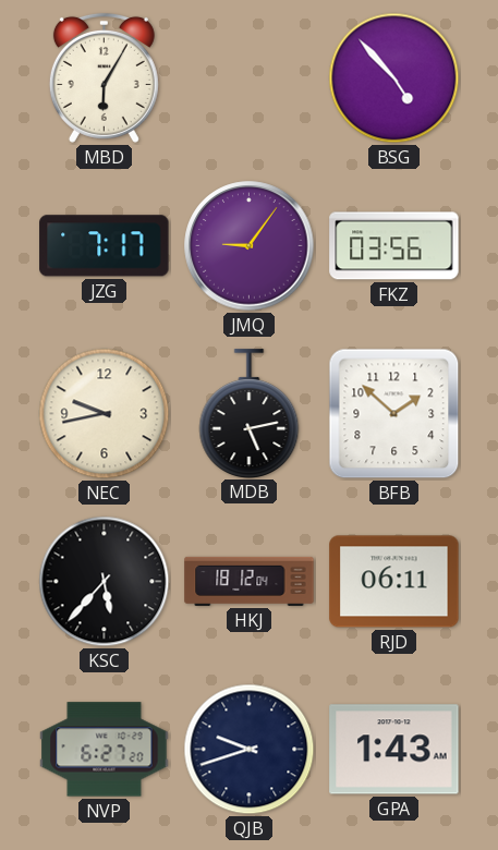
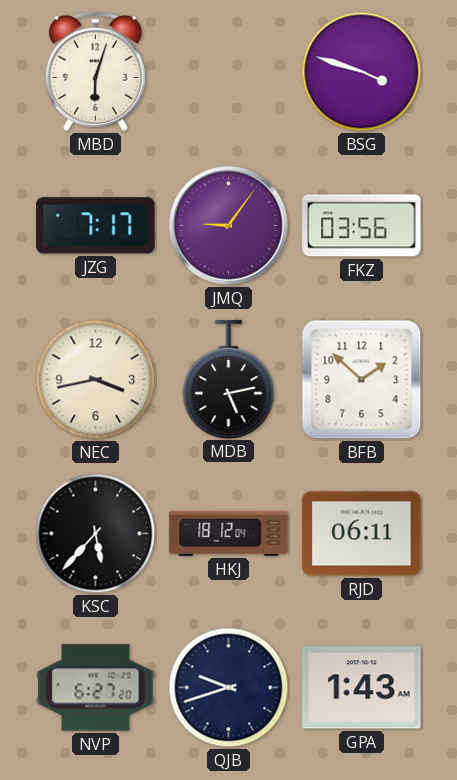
MBD: 6:05 -> 6:03
BSG: 4:53 -> 3:48
NEC: 9:43 -> 3:43
